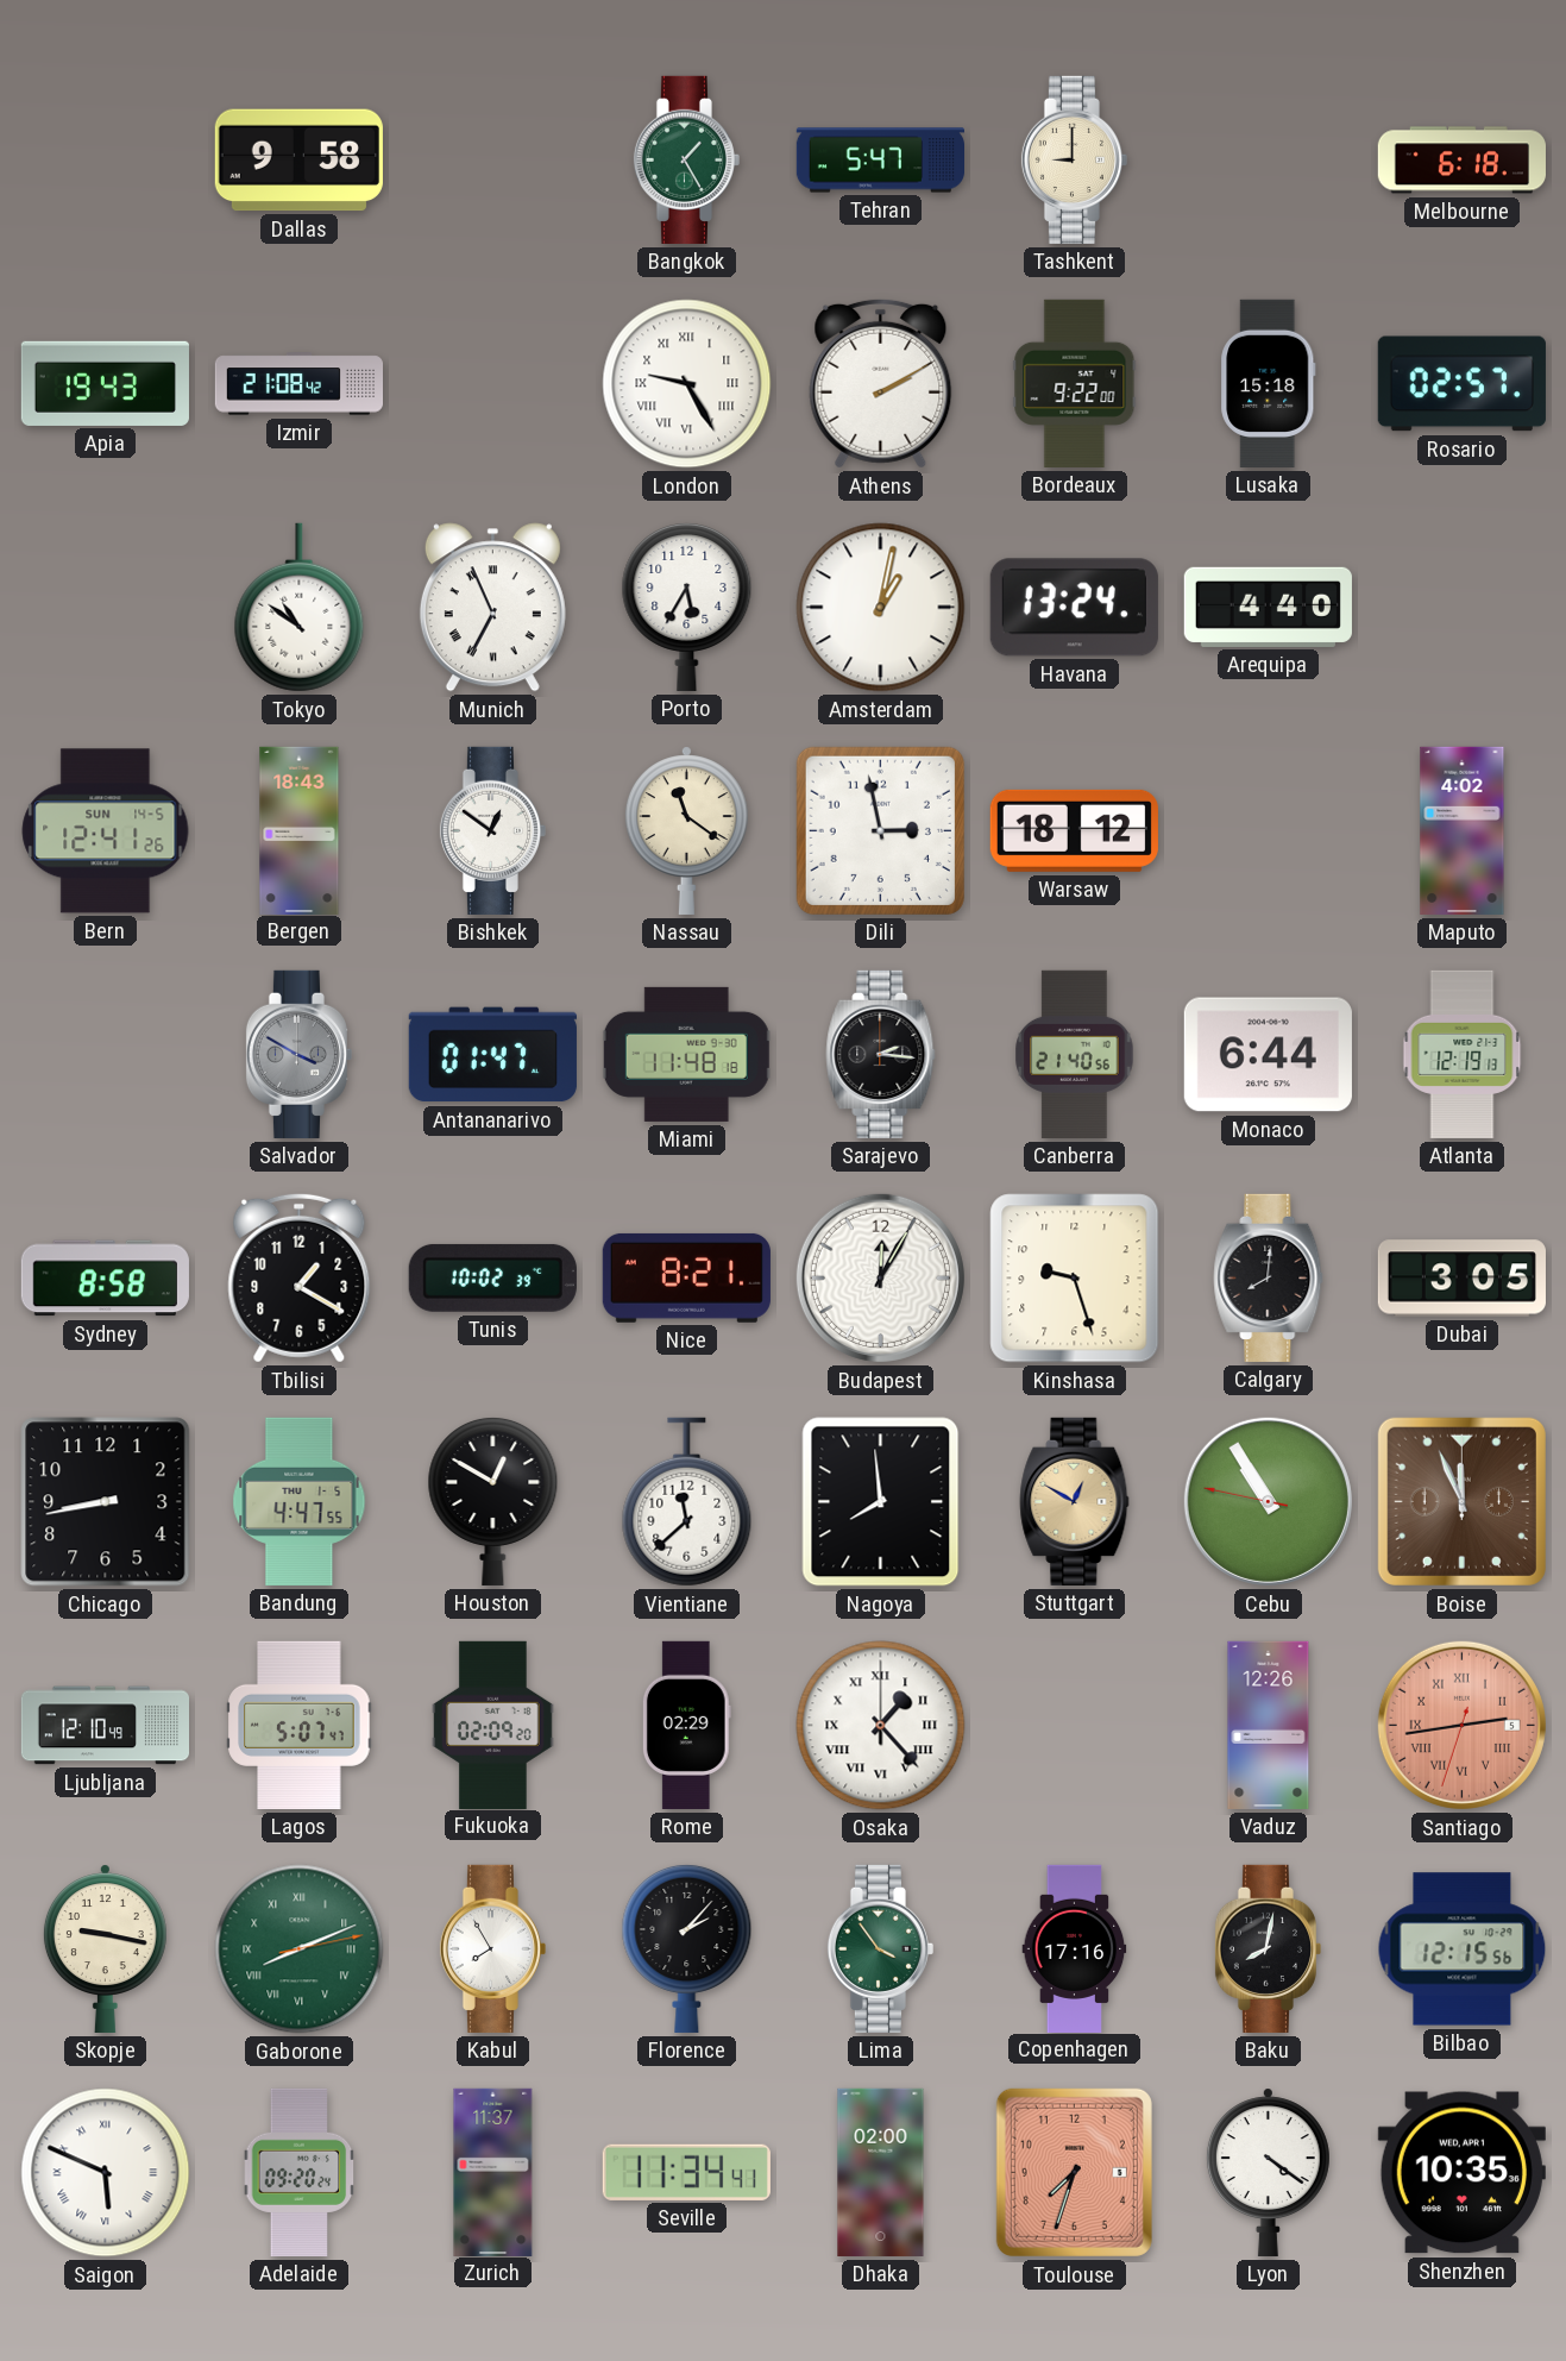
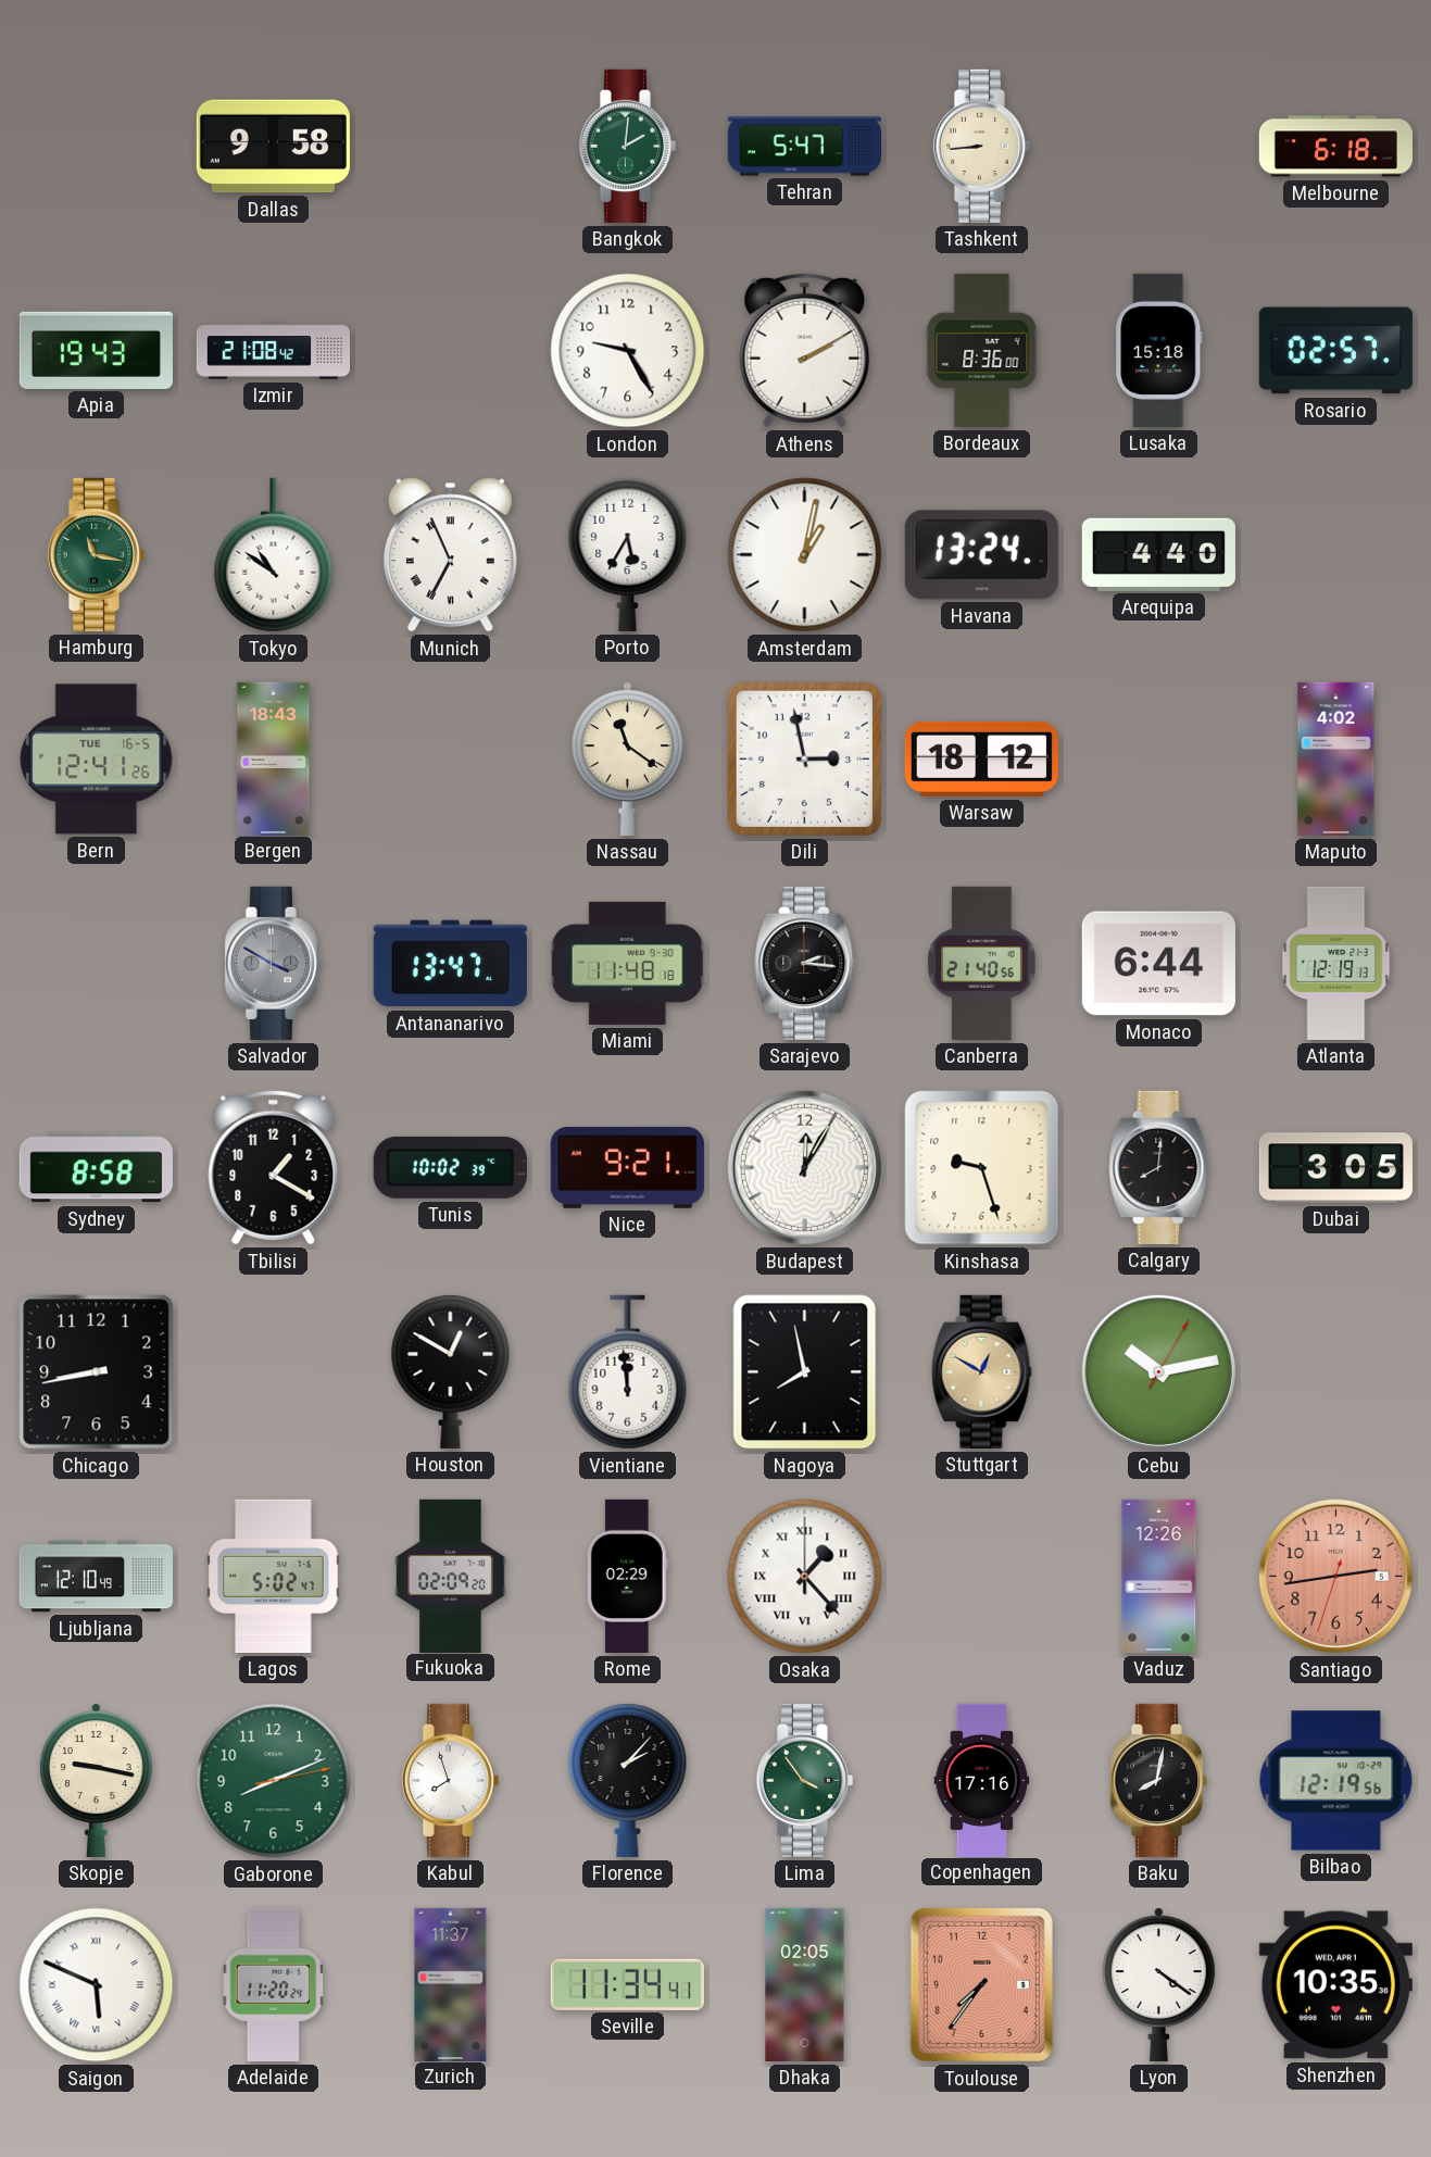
Bangkok: 1:25 -> 2:01
Tashkent: 9:00 -> 8:44
London numerals: Roman -> Arabic
Bordeaux: 9:22 -> 8:36
Hamburg: none -> 11:17
Bern date: SUN 14-5 -> TUE 16-5
Bishkek: 12:51 -> none
Antananarivo: 01:47 -> 13:47
Nice: 8:21 -> 9:21
Bandung: 4:47 -> none
Vientiane: 11:38 -> 11:59
Nagoya: 7:59 -> 7:58
Cebu: 10:54 -> 10:13
Boise: 11:56 -> none
Lagos: 5:07 -> 5:02
Santiago numerals: Roman -> Arabic
Gaborone numerals: Roman -> Arabic
Kabul: 7:55 -> 7:57
Bilbao: 12:15 -> 12:19
Adelaide: 09:20 -> 11:20
Dhaka: 02:00 -> 02:05
Toulouse: 7:33 -> 7:36
